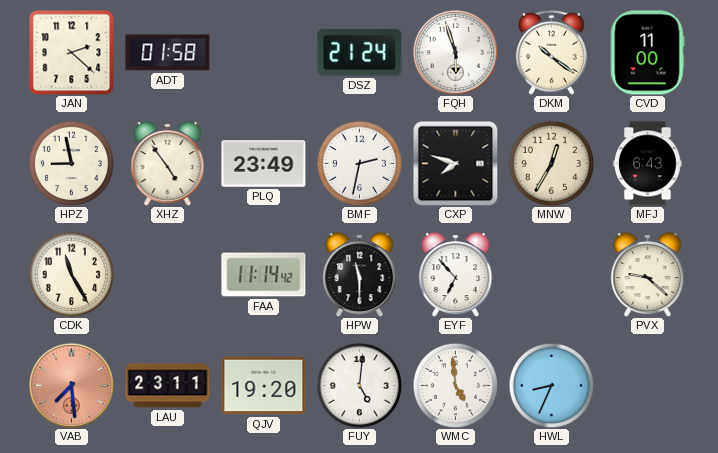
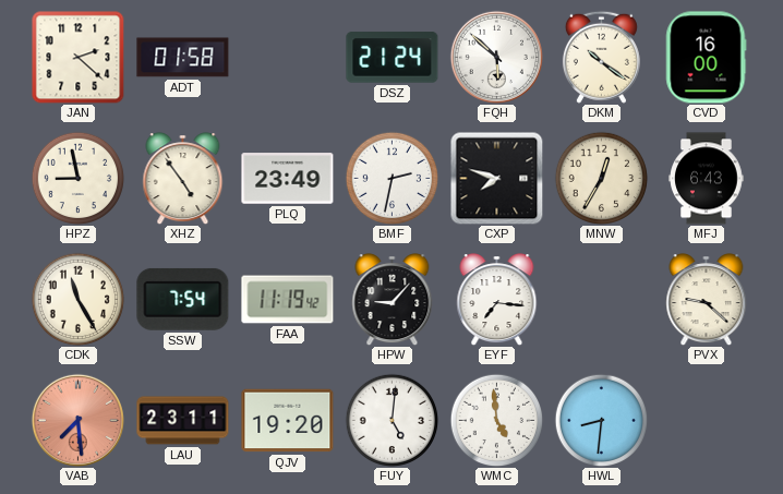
FQH: 5:57 -> 5:52
CVD: 11:00 -> 16:00
SSW: none -> 7:54
FAA: 11:14 -> 11:19
HPW: 11:30 -> 9:07
EYF: 6:53 -> 7:16
HWL: 8:34 -> 8:31
